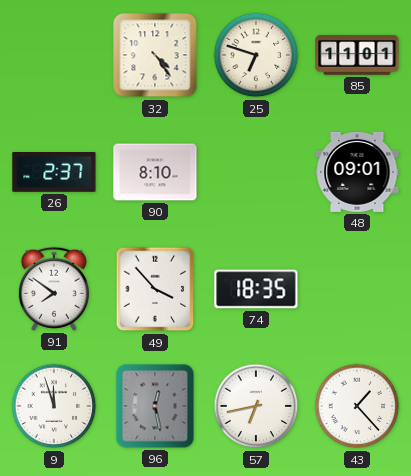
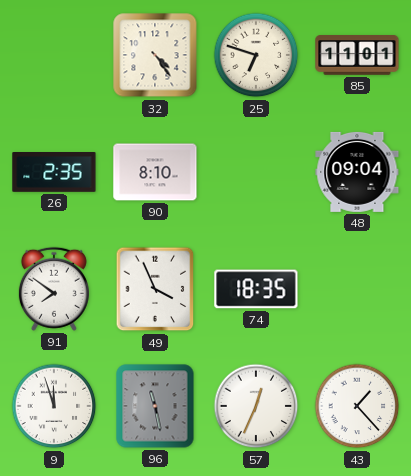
26: 2:37 -> 2:35
48: 09:01 -> 09:04
49: 3:53 -> 3:56
96: 12:28 -> 11:28
57: 6:43 -> 12:34
